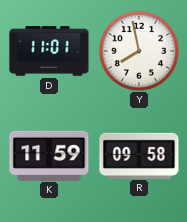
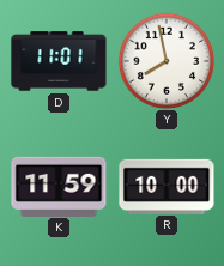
R: 09:58 -> 10:00
